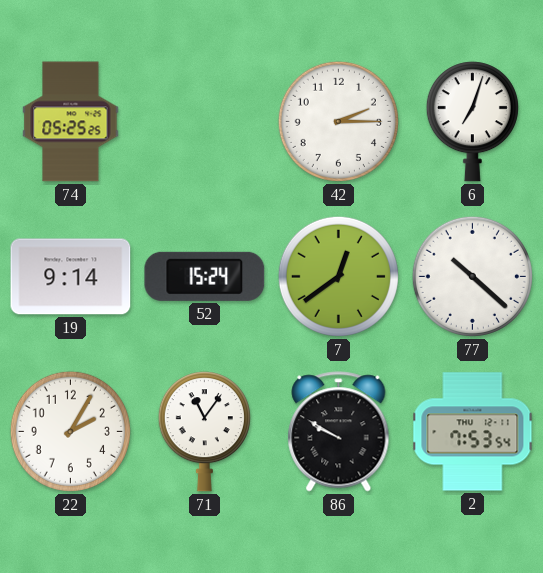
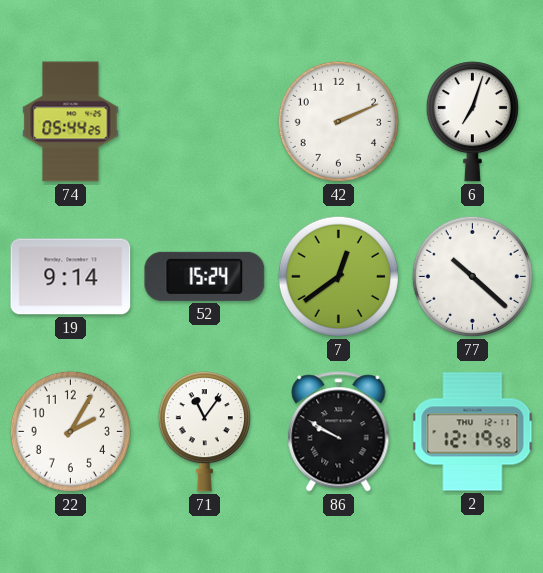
74: 05:25 -> 05:44
42: 2:15 -> 2:11
2: 7:53 -> 12:19
